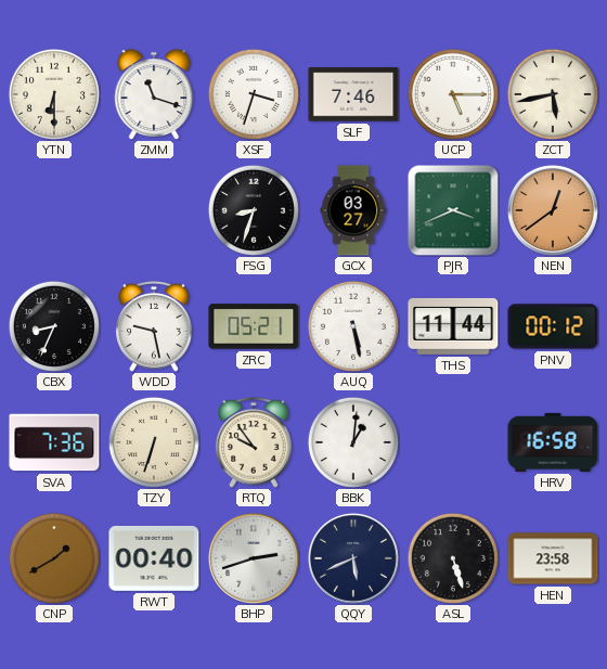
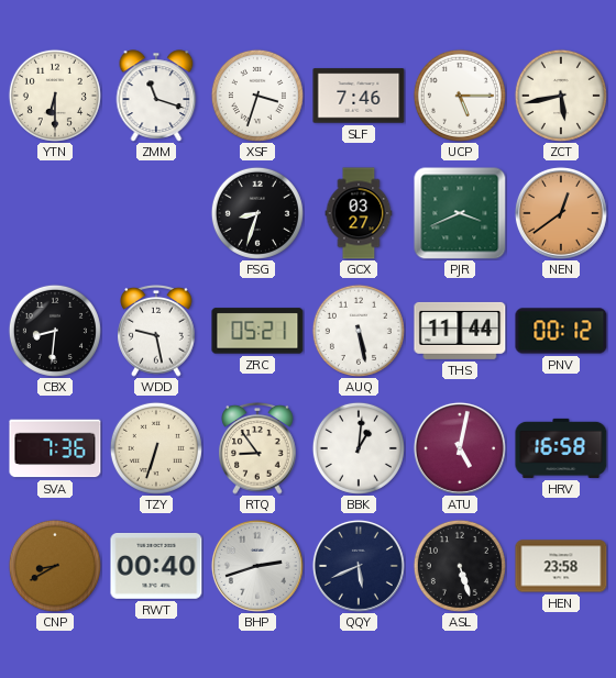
CBX: 8:34 -> 8:31
RTQ: 9:54 -> 8:54
ATU: none -> 5:02
CNP: 1:40 -> 8:40
